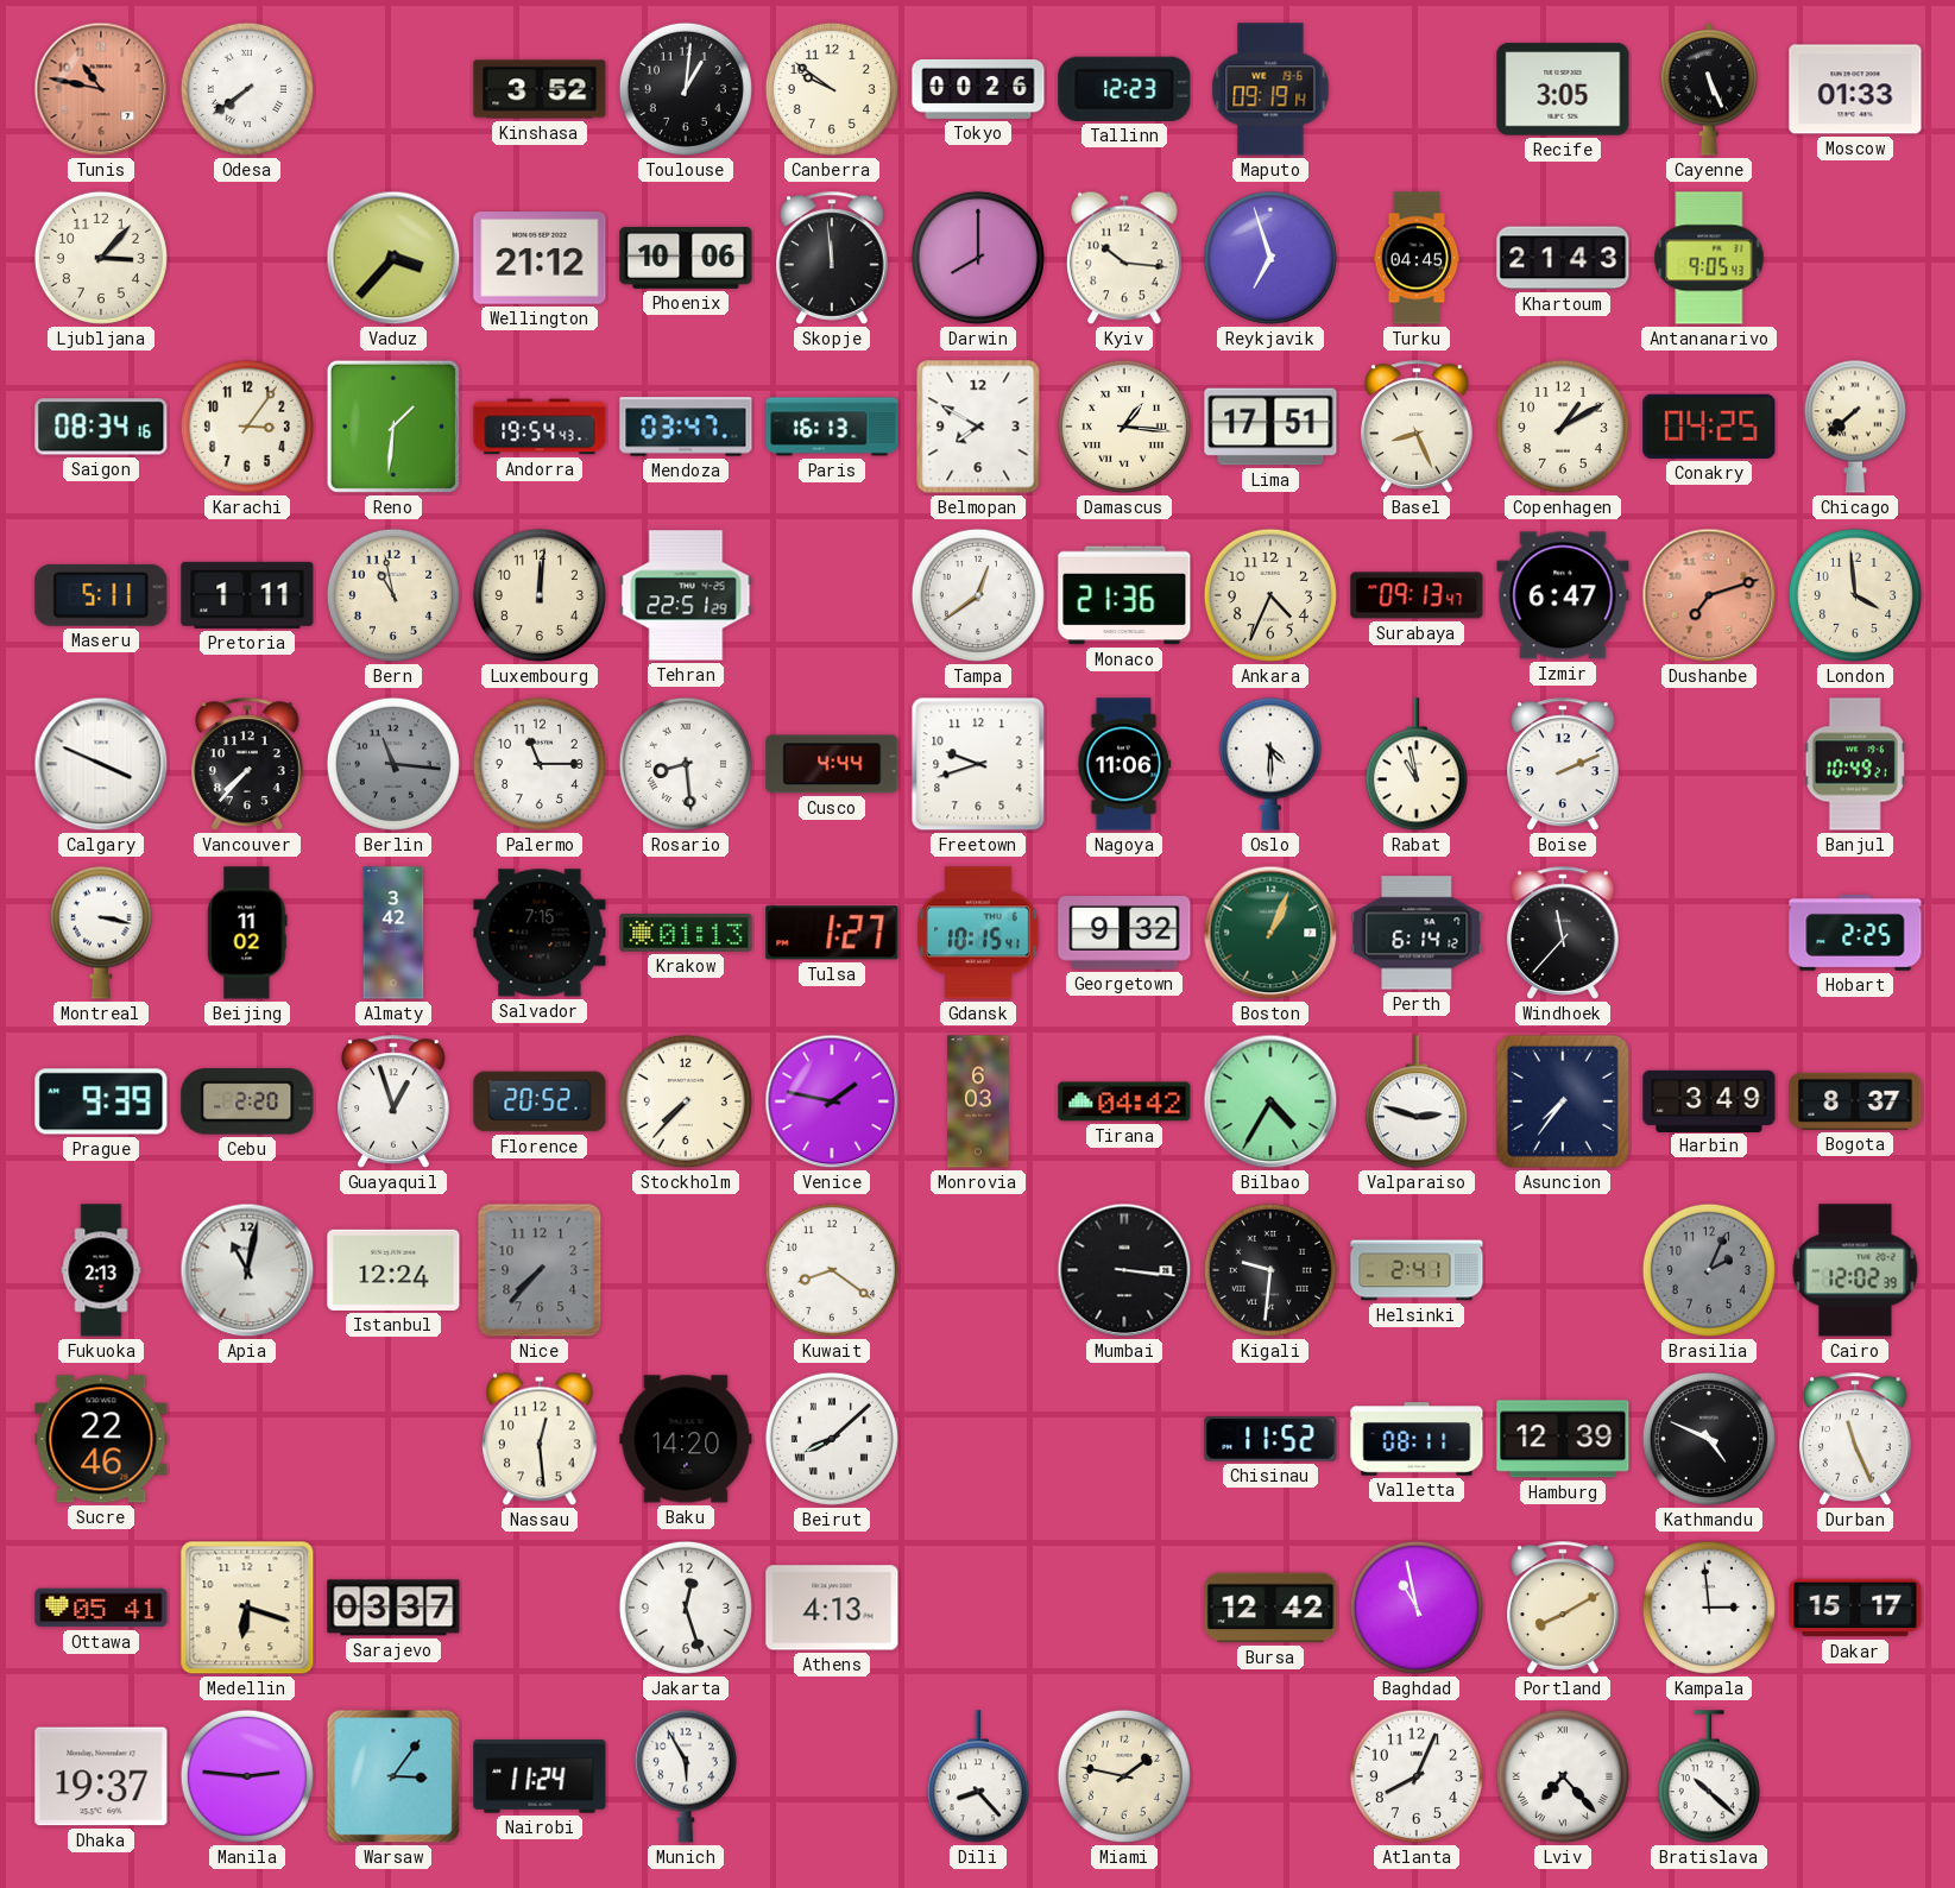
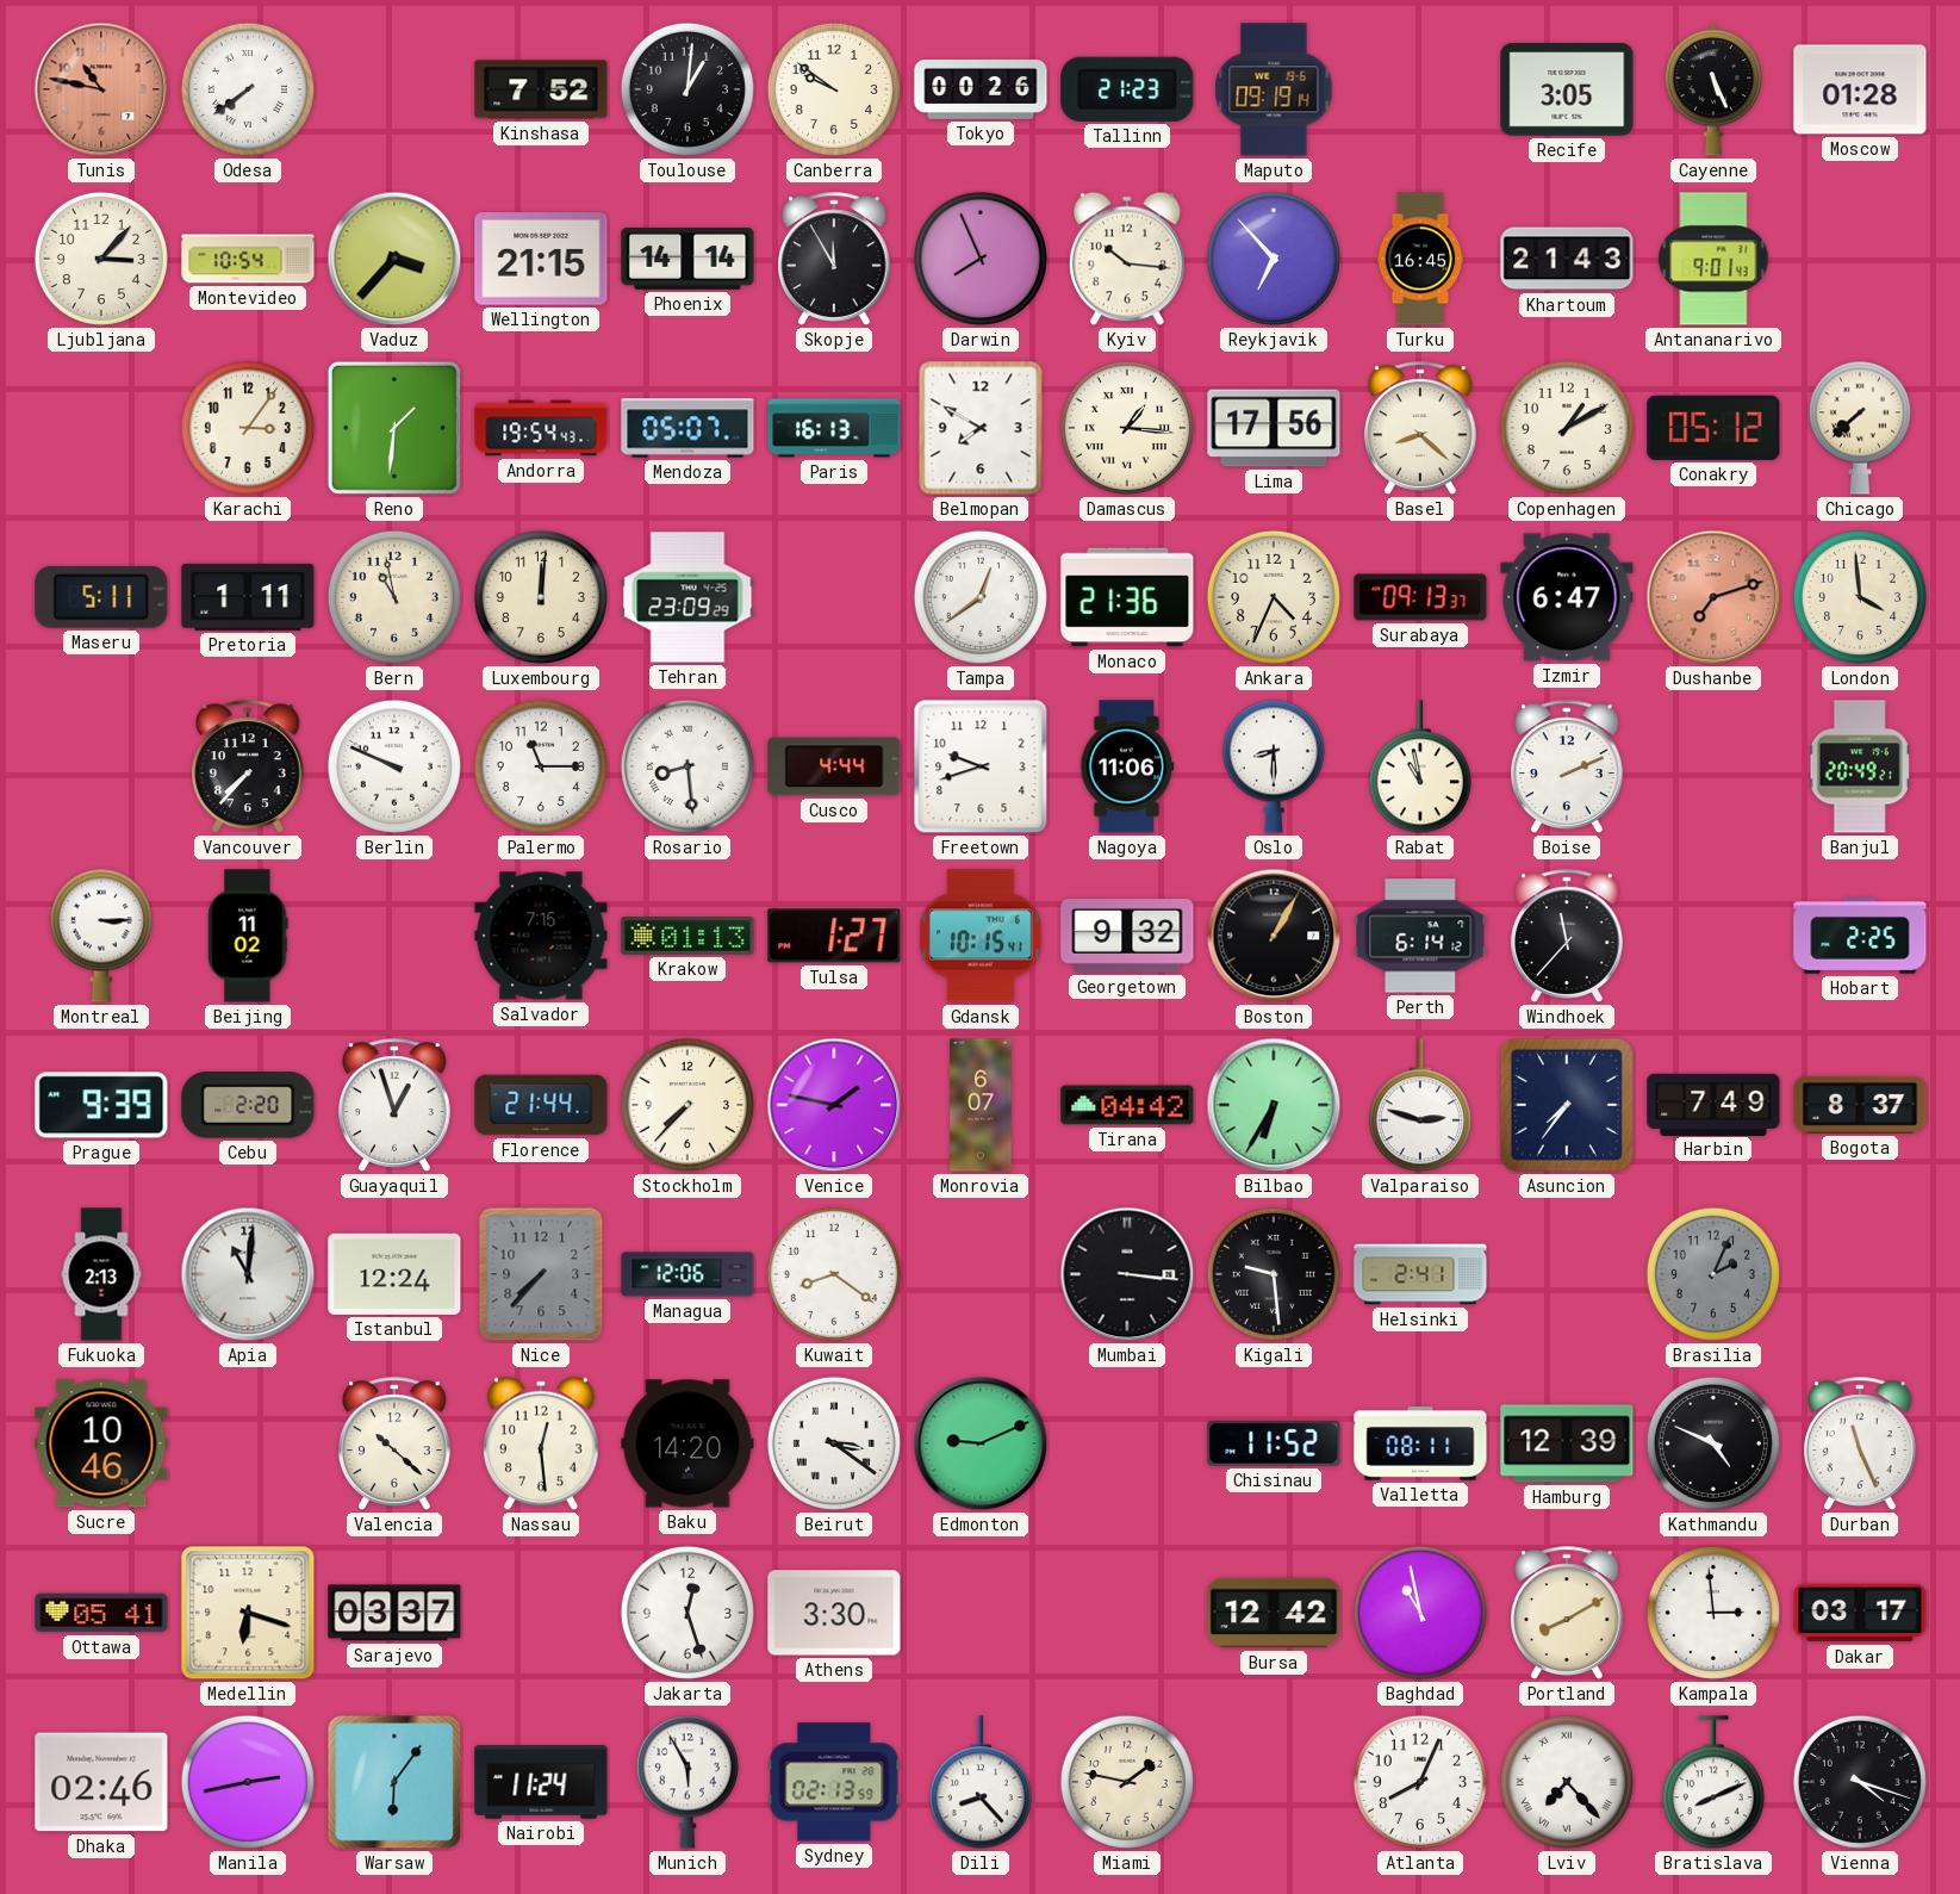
Kinshasa: 3:52 -> 7:52
Tallinn: 12:23 -> 21:23
Moscow: 01:33 -> 01:28
Montevideo: none -> 10:54
Wellington: 21:12 -> 21:15
Phoenix: 10:06 -> 14:14
Skopje: 11:59 -> 11:55
Darwin: 8:00 -> 7:56
Reykjavik: 6:57 -> 6:53
Turku: 04:45 -> 16:45
Antananarivo: 9:05 -> 9:01
Saigon: 08:34 -> none
Mendoza: 03:47 -> 05:07
Lima: 17:51 -> 17:56
Basel: 8:26 -> 8:22
Conakry: 04:25 -> 05:12
Tehran: 22:51 -> 23:09
Surabaya: 09:13:47 -> 09:13:37
Calgary: 3:49 -> none
Berlin: 11:16 -> 9:49
Berlin dial: grey -> white
Oslo: 4:30 -> 8:30
Banjul: 10:49 -> 20:49
Montreal: 3:17 -> 3:15
Almaty: 3:42 -> none
Boston: 1:04 -> 1:05
Boston dial: green -> black
Florence: 20:52 -> 21:44
Monrovia: 6:03 -> 6:07
Bilbao: 4:35 -> 6:35
Harbin: 3:49 -> 7:49
Apia: 11:02 -> 11:01
Managua: none -> 12:06
Kigali: 9:31 -> 9:29
Cairo: 12:02 -> none
Sucre: 22:46 -> 10:46
Valencia: none -> 10:22
Beirut: 8:08 -> 3:21
Edmonton: none -> 9:11
Athens: 4:13 -> 3:30
Dakar: 15:17 -> 03:17
Dhaka: 19:37 -> 02:46
Manila: 2:46 -> 2:43
Warsaw: 3:06 -> 6:06
Sydney: none -> 02:13
Bratislava: 10:22 -> 8:11
Vienna: none -> 4:18
